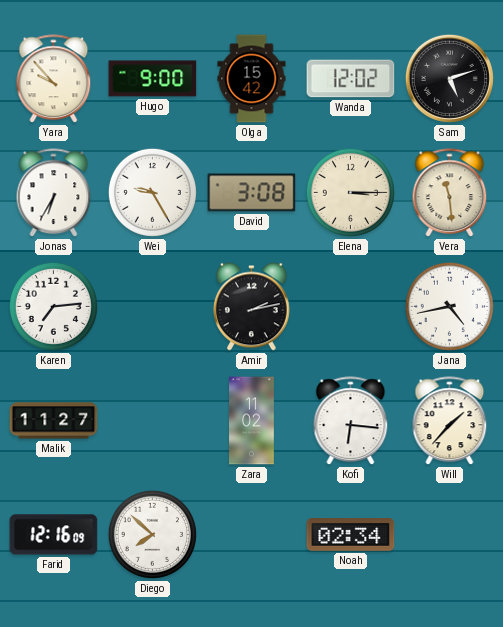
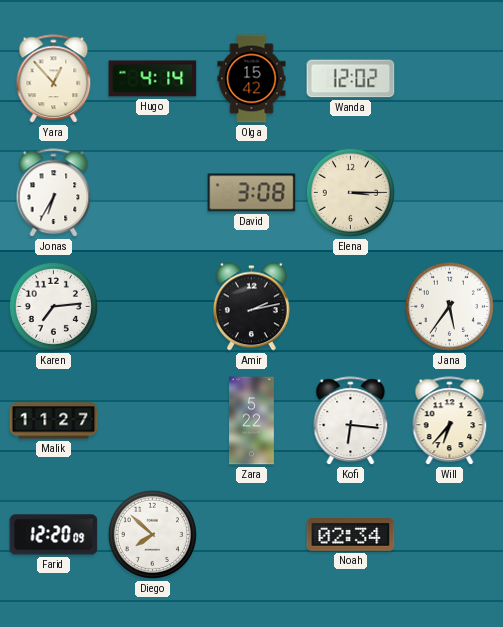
Yara: 9:53 -> 12:53
Hugo: 9:00 -> 4:14
Sam: 5:12 -> none
Wei: 9:25 -> none
Vera: 11:29 -> none
Jana: 4:43 -> 5:36
Zara: 11:02 -> 5:22
Will: 1:37 -> 6:37
Farid: 12:16 -> 12:20
